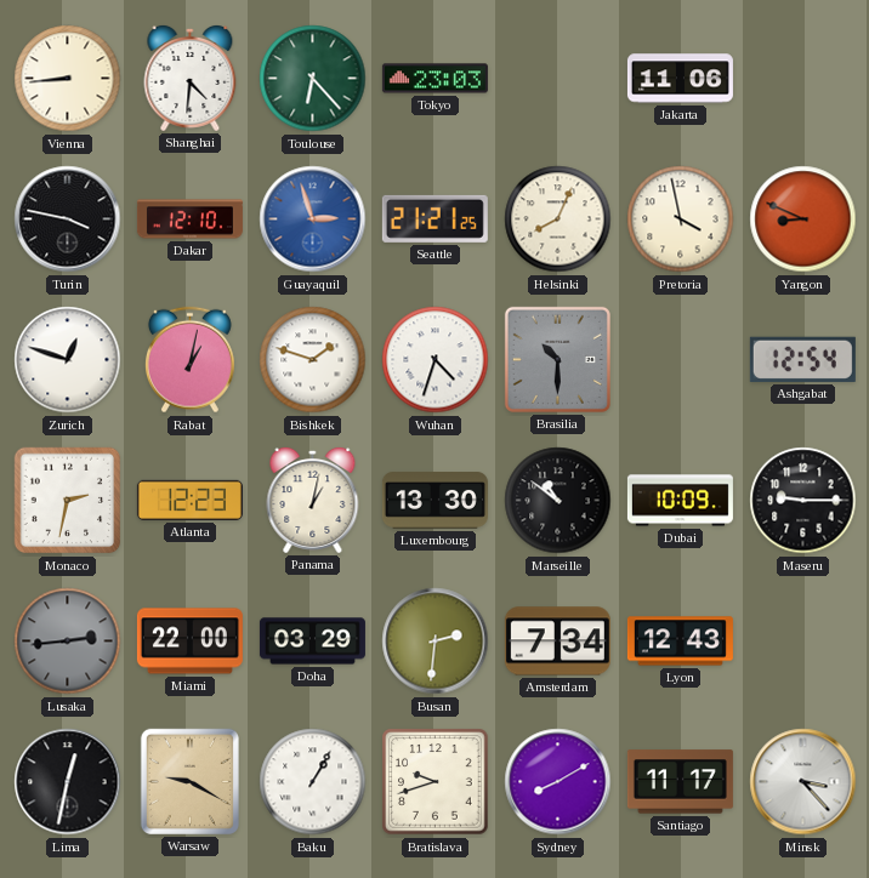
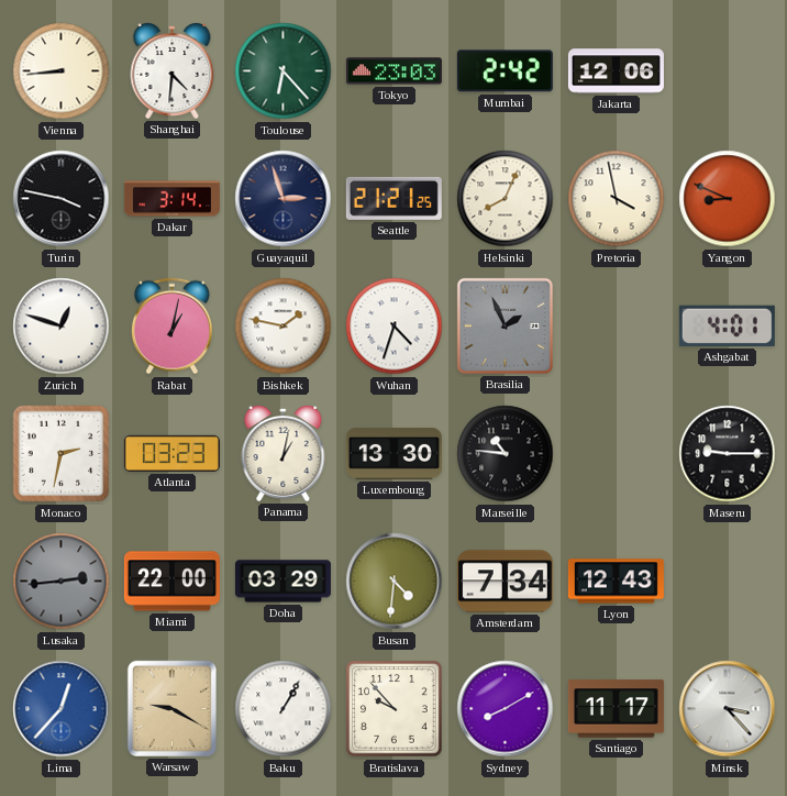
Mumbai: none -> 2:42
Jakarta: 11:06 -> 12:06
Dakar: 12:10 -> 3:14
Guayaquil dial: blue -> navy
Bishkek: 1:48 -> 1:47
Brasilia: 10:30 -> 1:56
Ashgabat: 12:54 -> 4:01
Atlanta: 12:23 -> 03:23
Marseille: 10:51 -> 10:46
Dubai: 10:09 -> none
Busan: 2:31 -> 4:31
Lima: 12:32 -> 12:37
Lima dial: black -> blue
Bratislava: 9:42 -> 9:53
